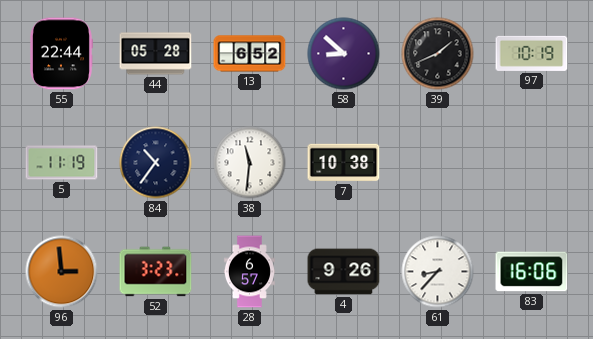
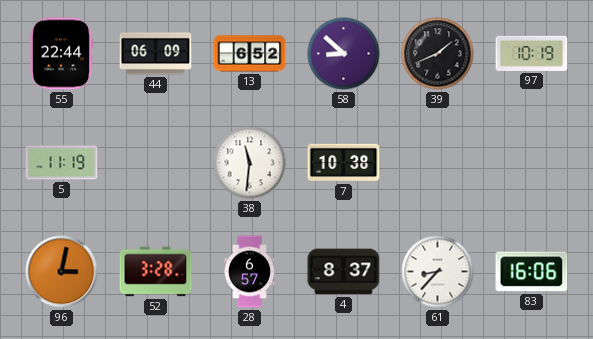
44: 05:28 -> 06:09
84: 10:36 -> none
96: 2:59 -> 3:02
52: 3:23 -> 3:28
4: 9:26 -> 8:37
